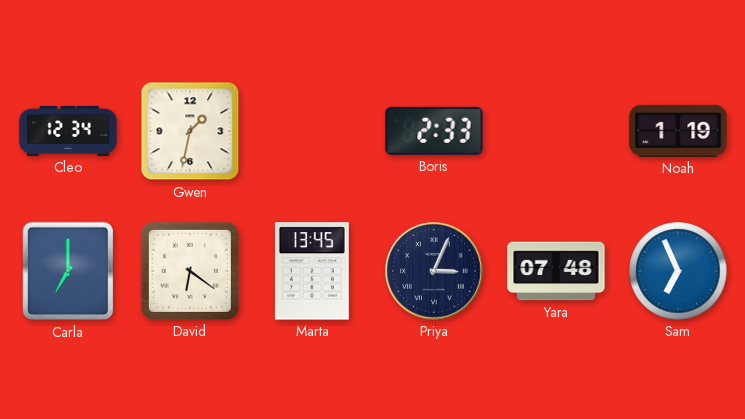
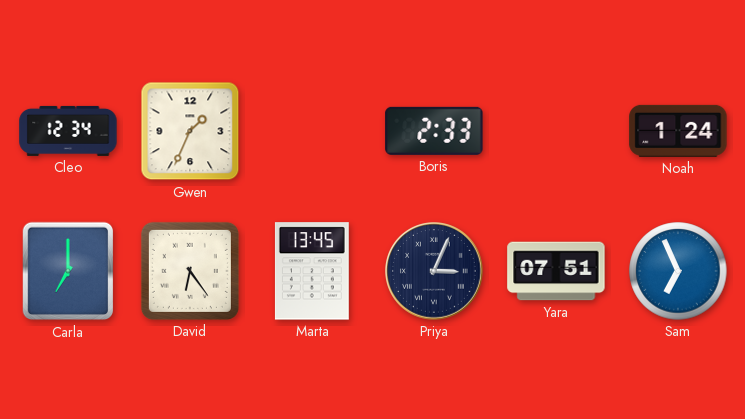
Gwen: 1:32 -> 1:34
Noah: 1:19 -> 1:24
David: 6:21 -> 6:24
Yara: 07:48 -> 07:51
